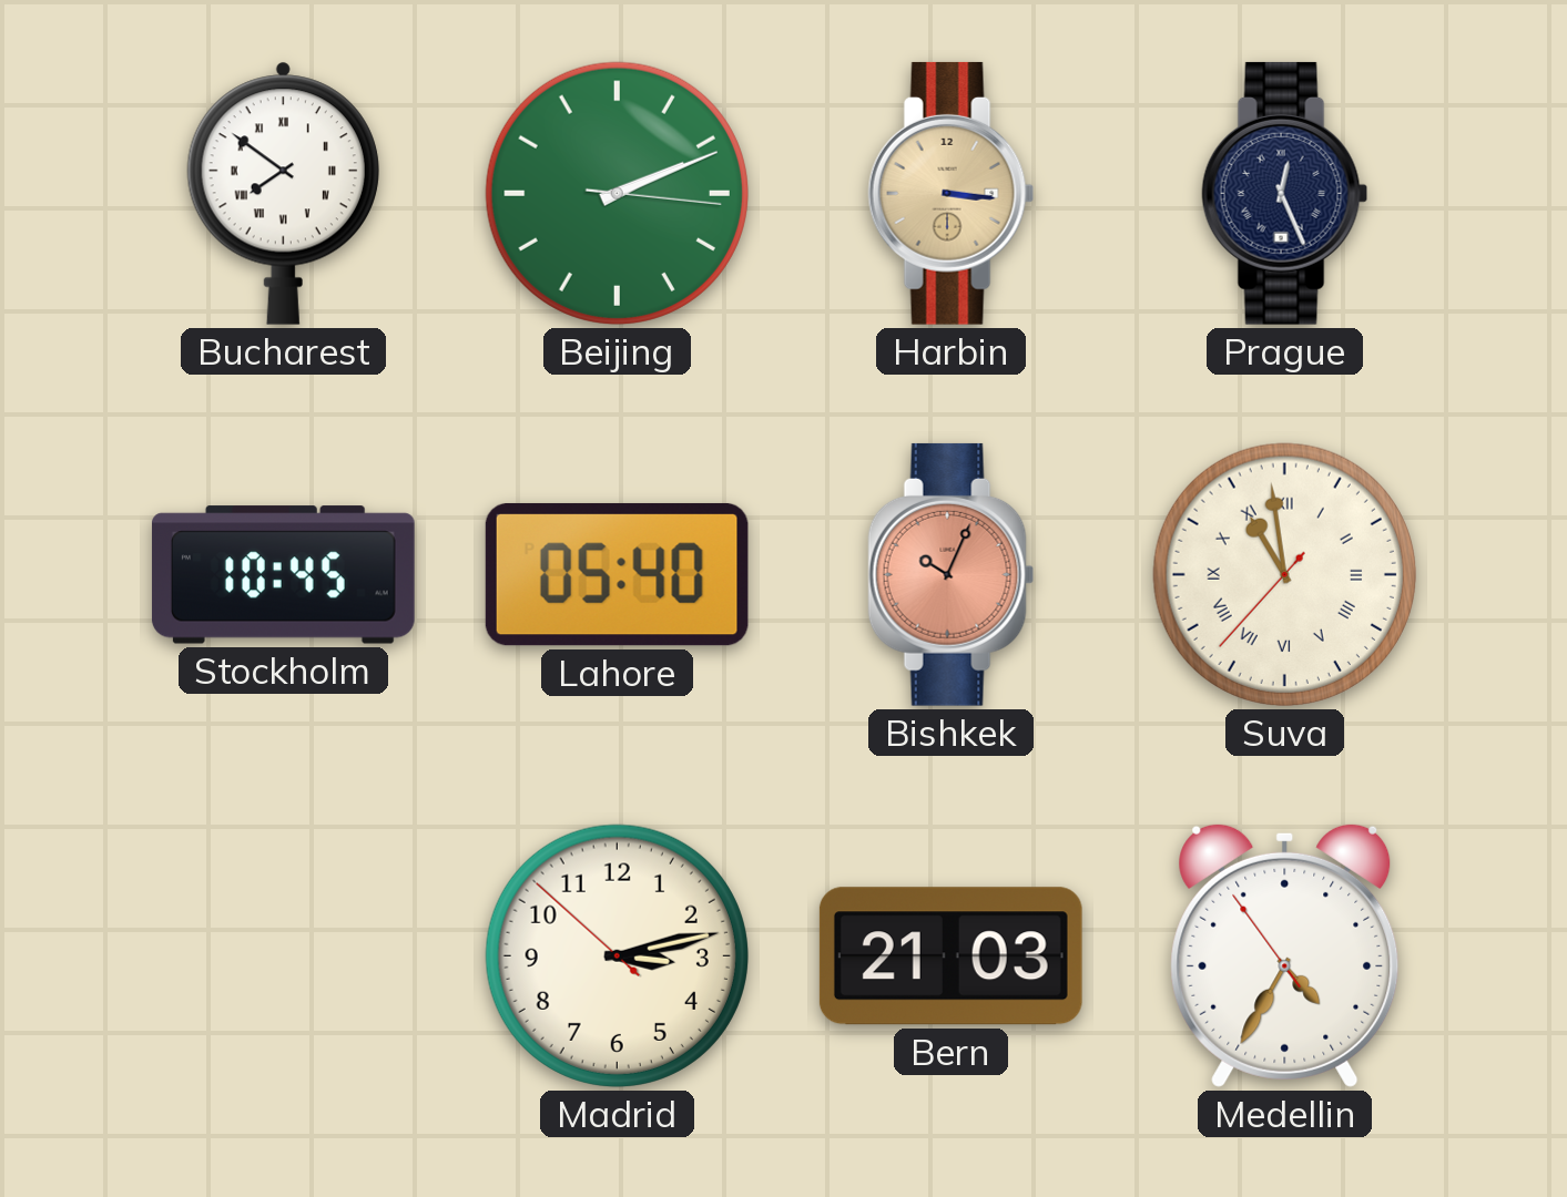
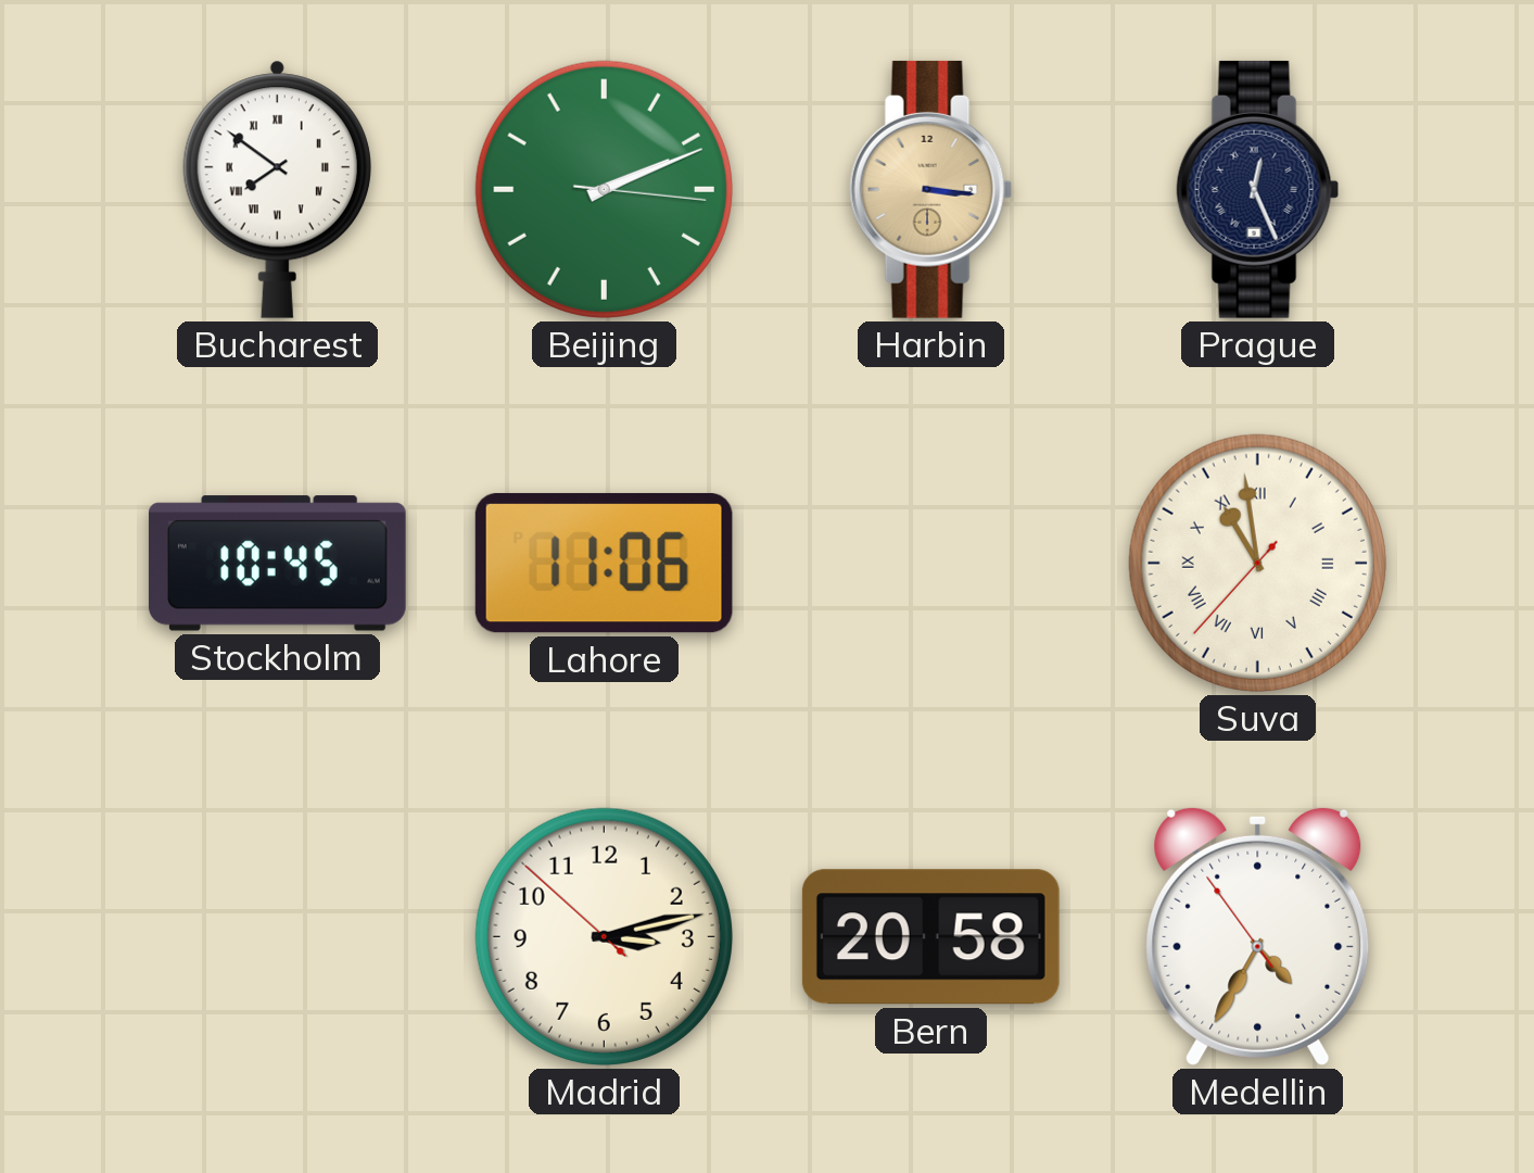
Lahore: 05:40 -> 11:06
Bishkek: 10:04 -> none
Bern: 21:03 -> 20:58
